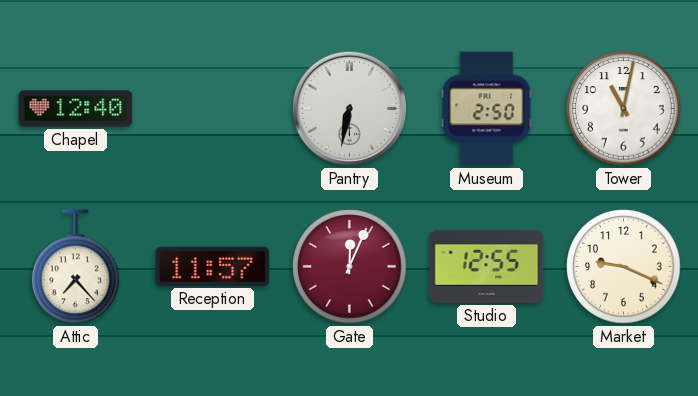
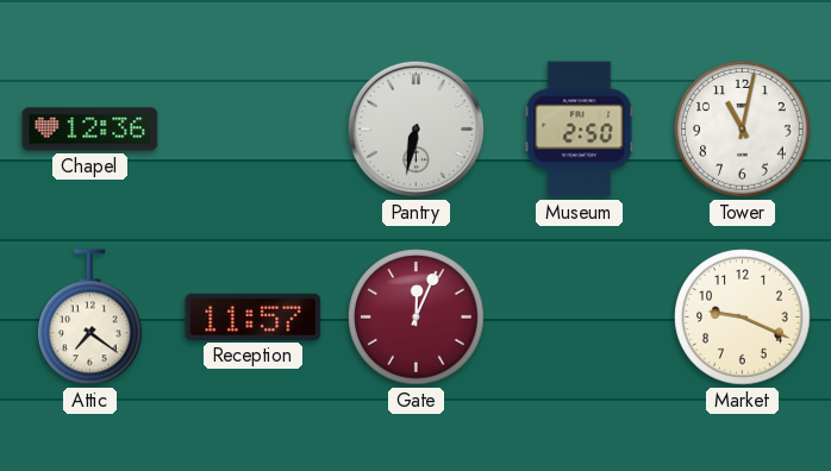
Chapel: 12:40 -> 12:36
Attic: 7:23 -> 7:21
Studio: 12:55 -> none
